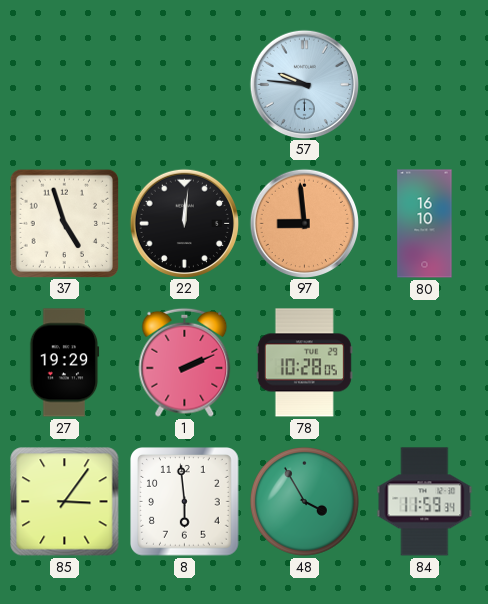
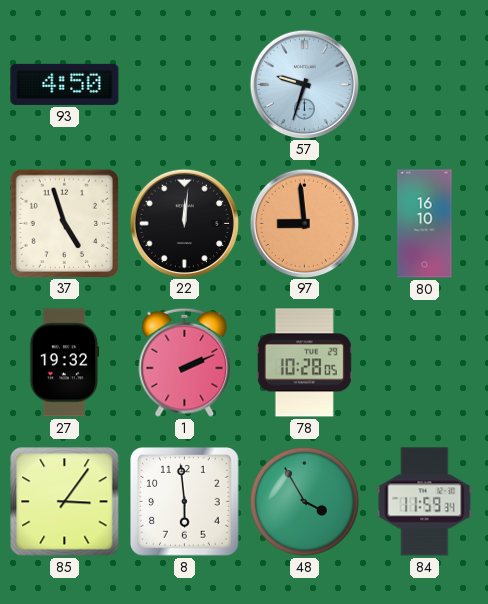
93: none -> 4:50
57: 9:46 -> 9:33
27: 19:29 -> 19:32
